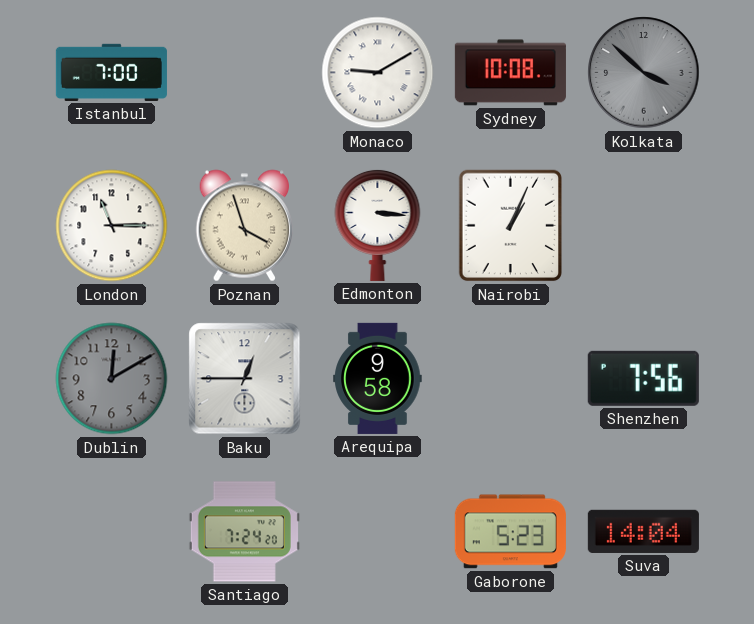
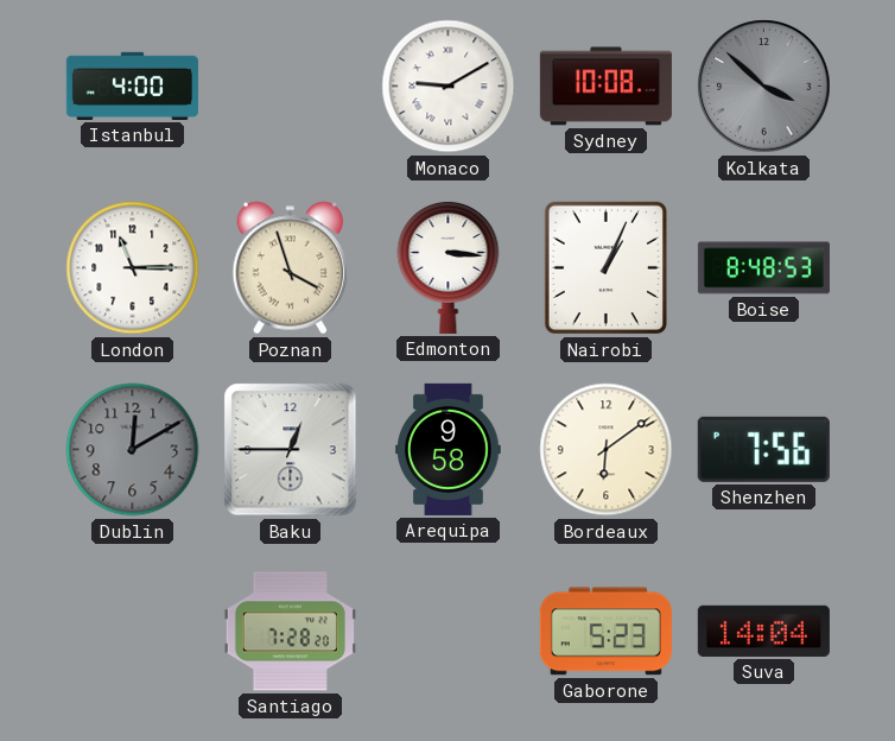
Istanbul: 7:00 -> 4:00
Boise: none -> 8:48
Bordeaux: none -> 6:09
Santiago: 7:24 -> 7:28
